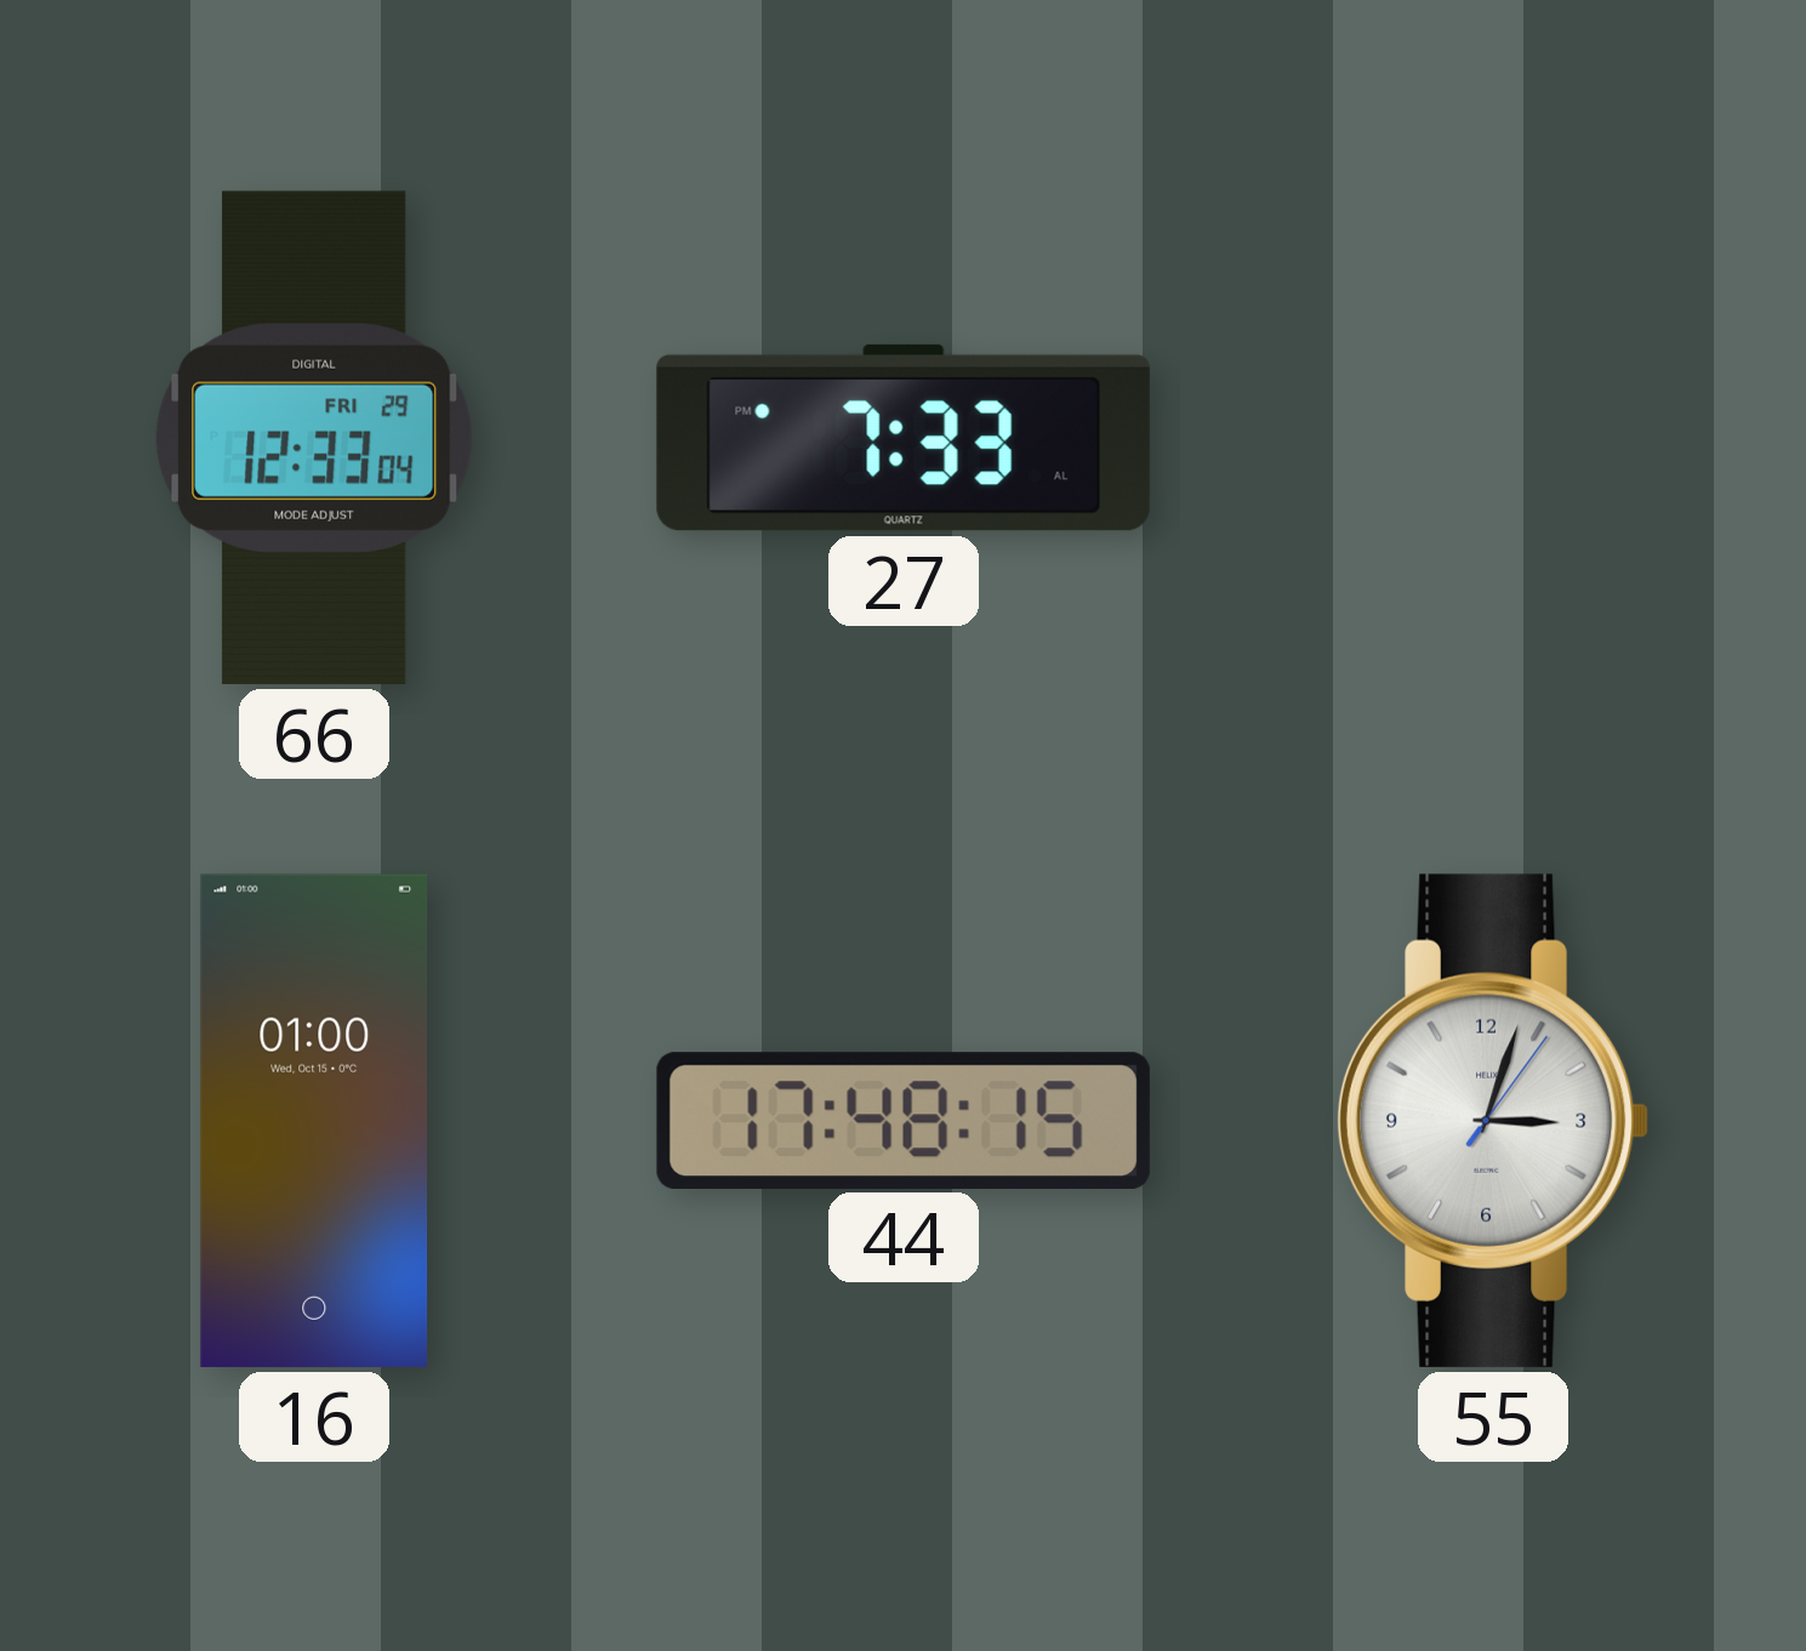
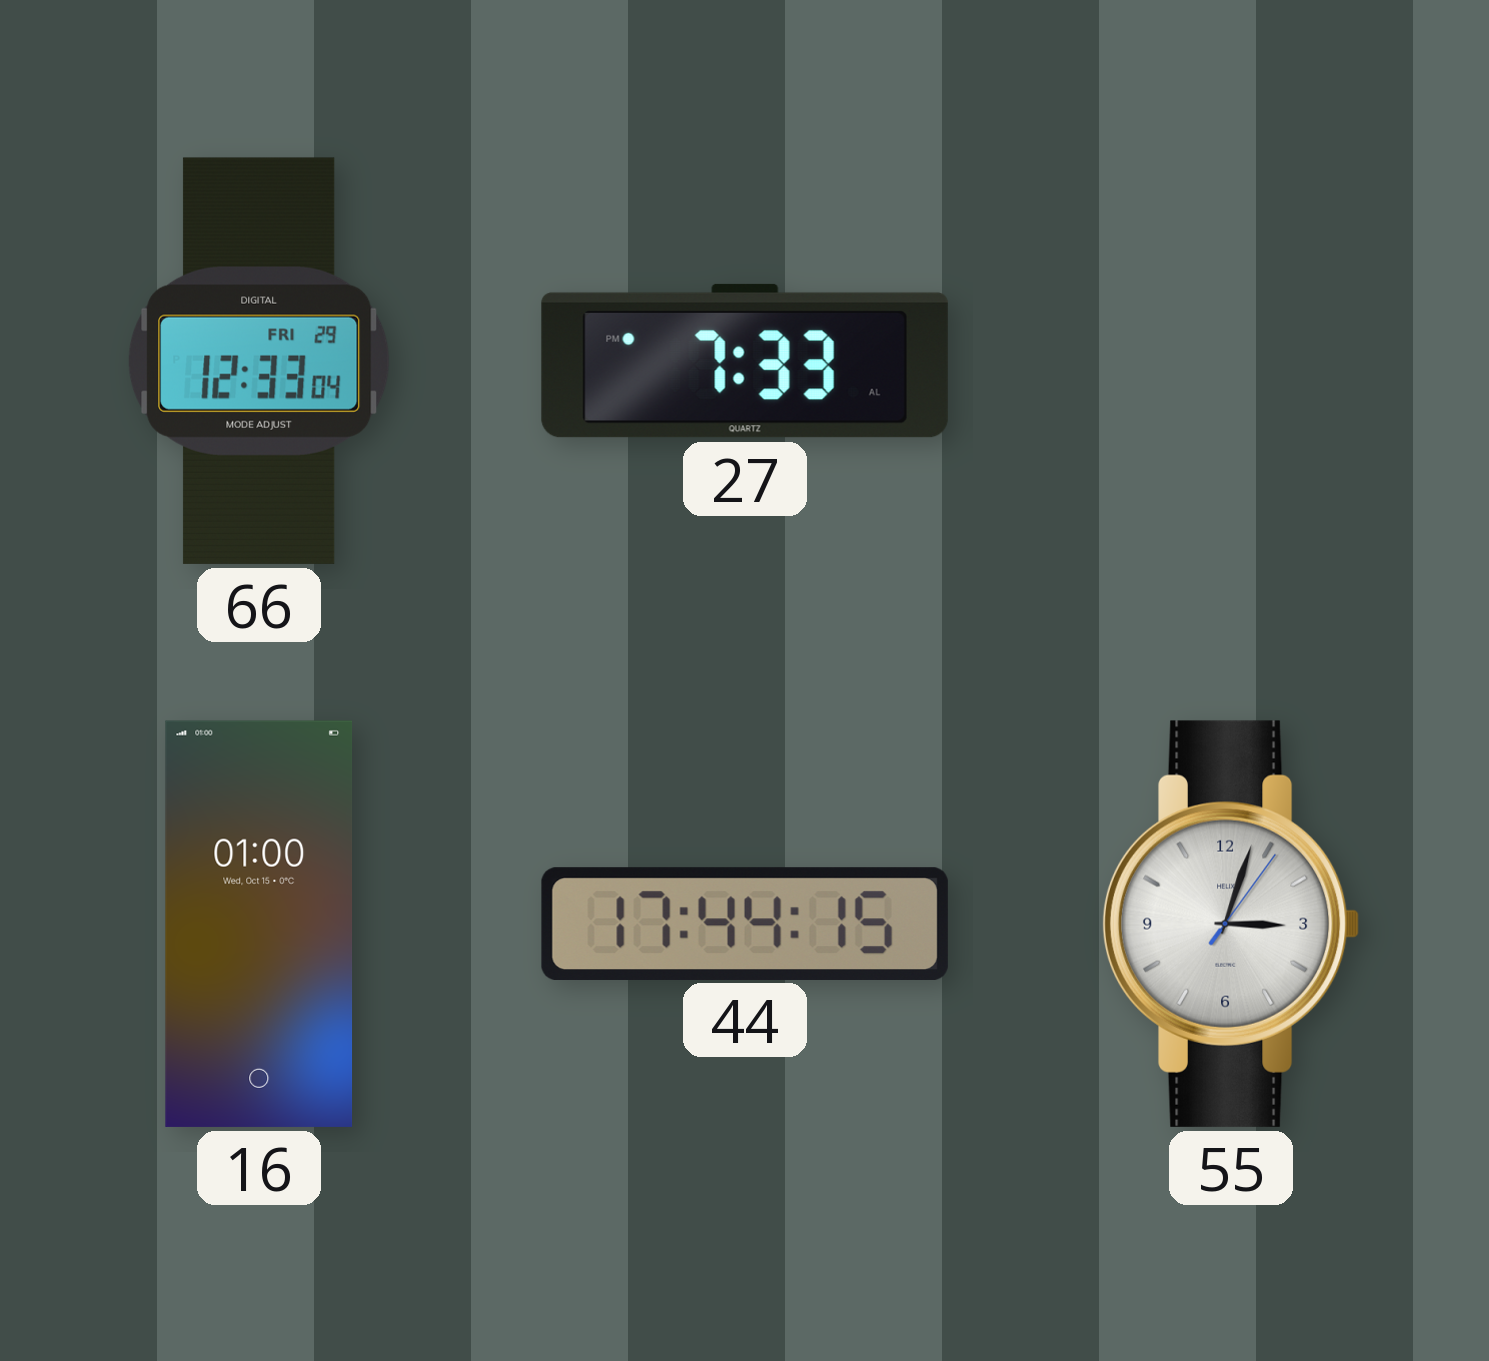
44: 17:48 -> 17:44
